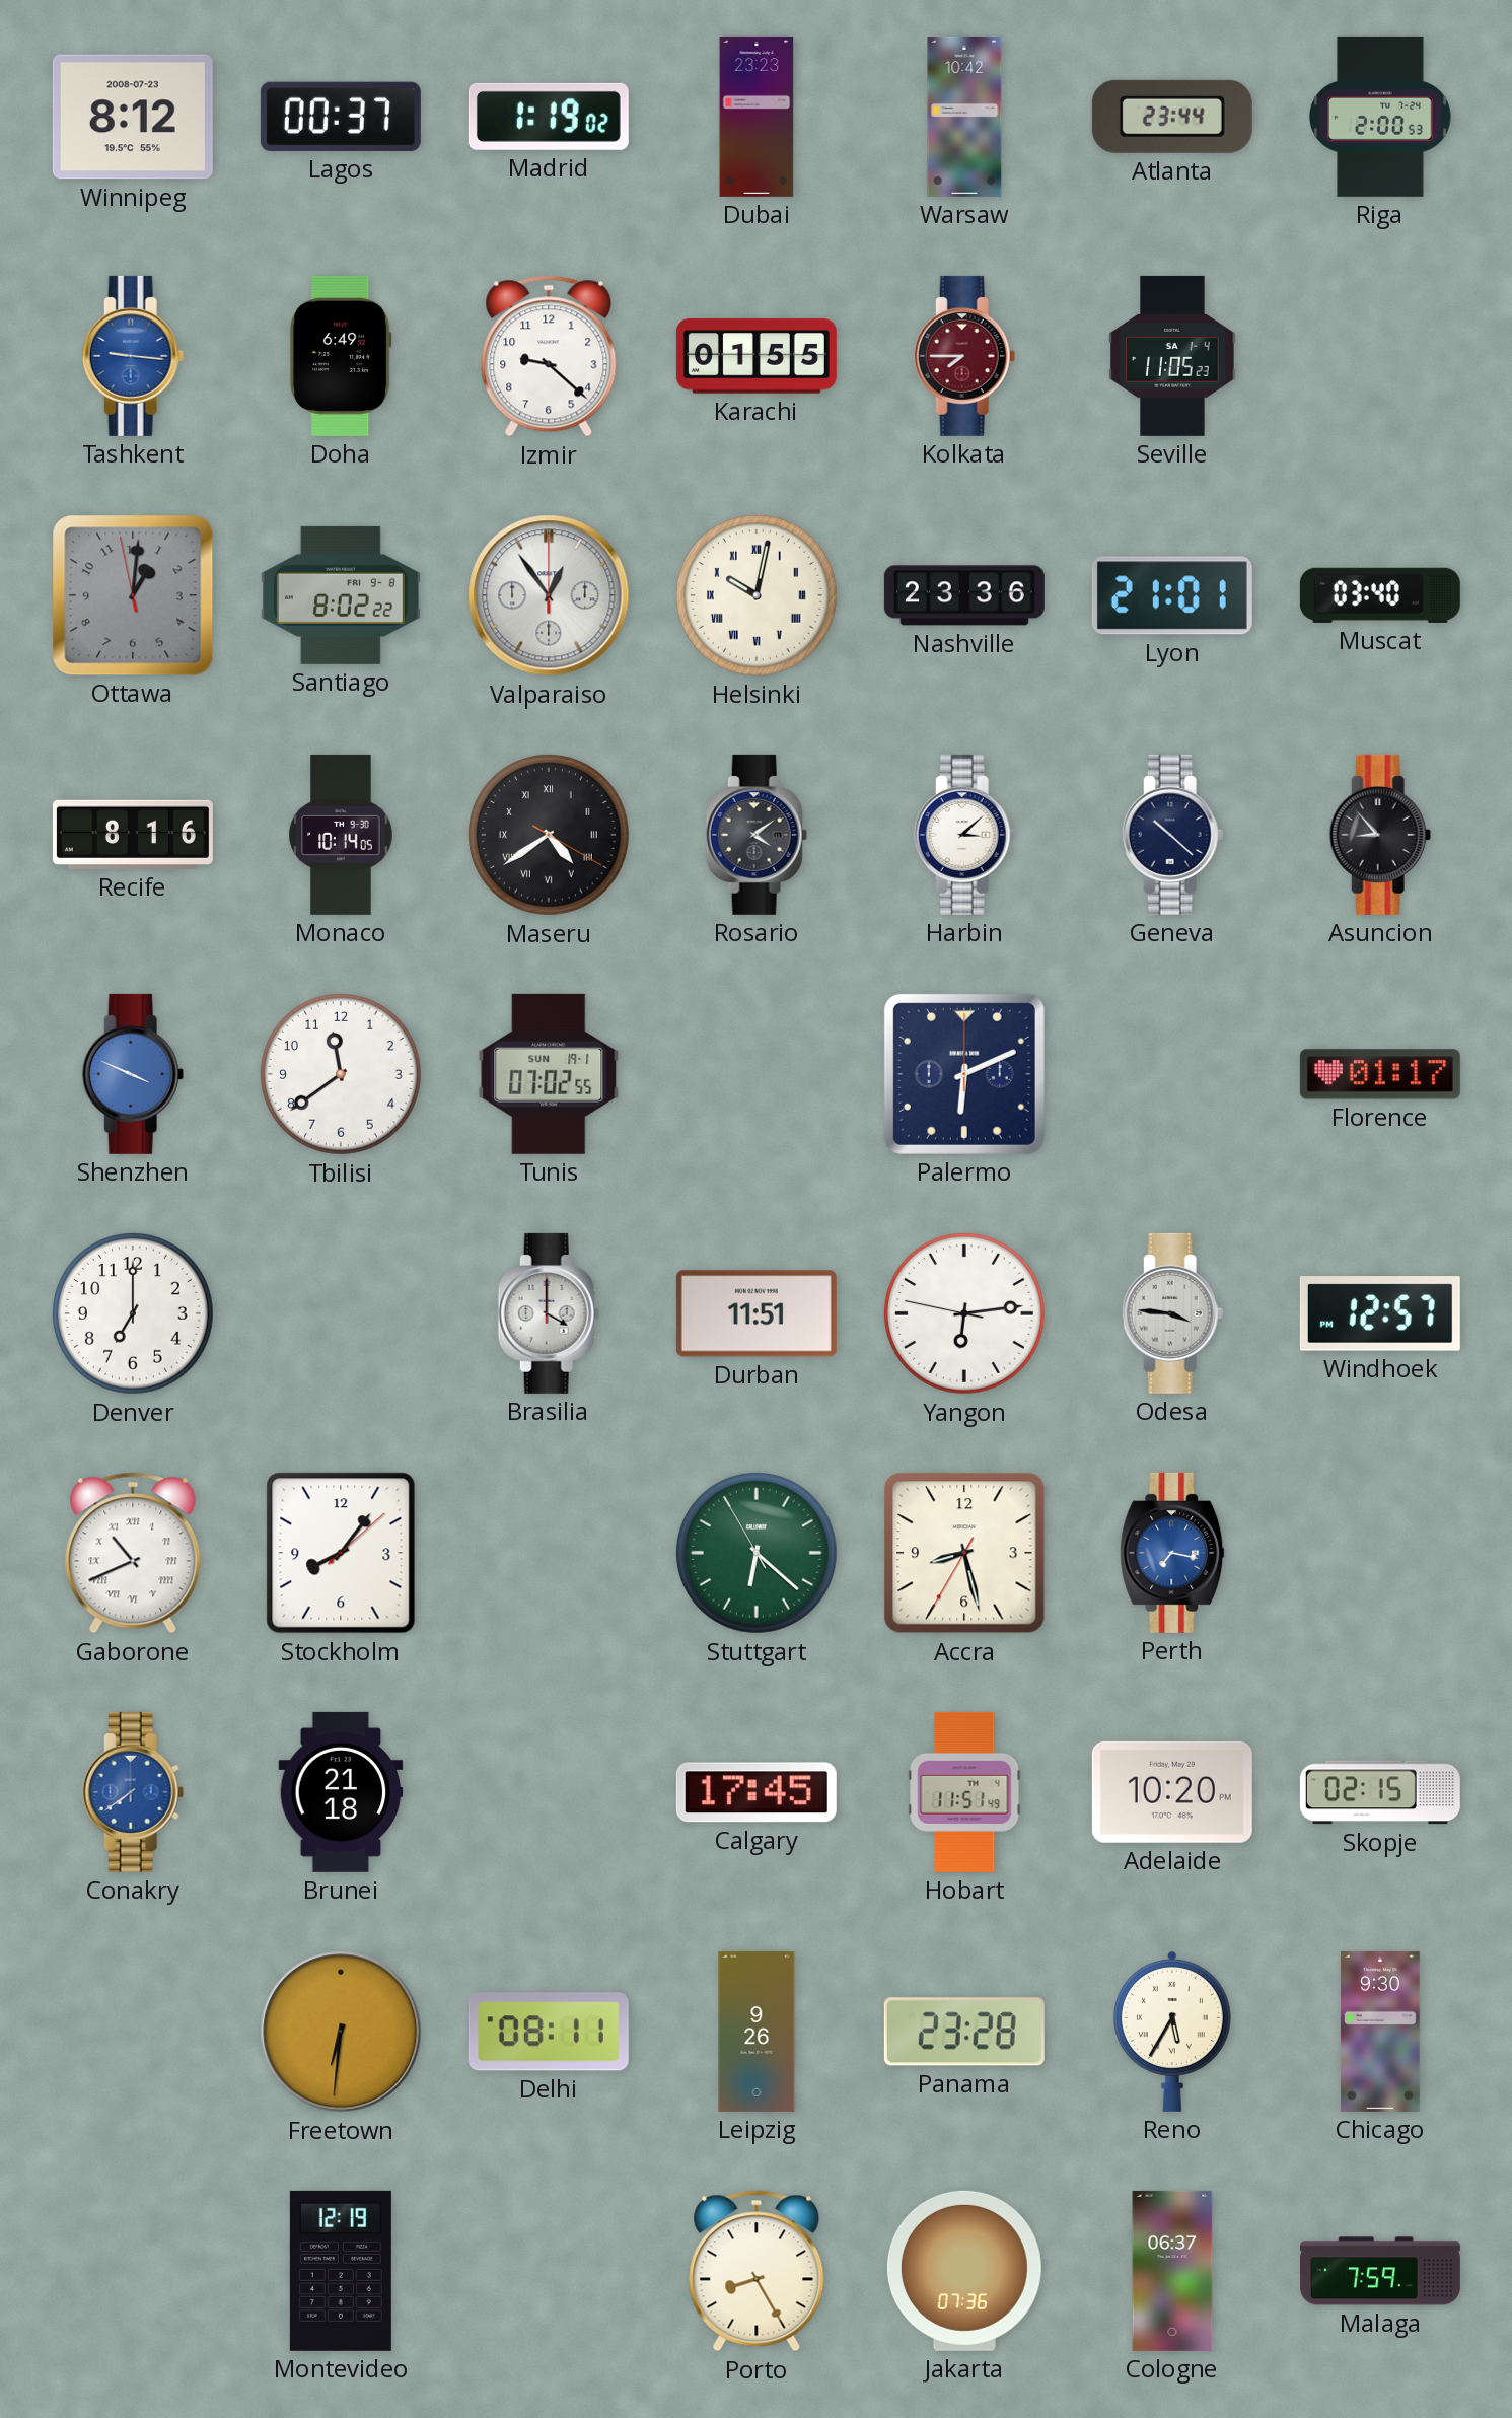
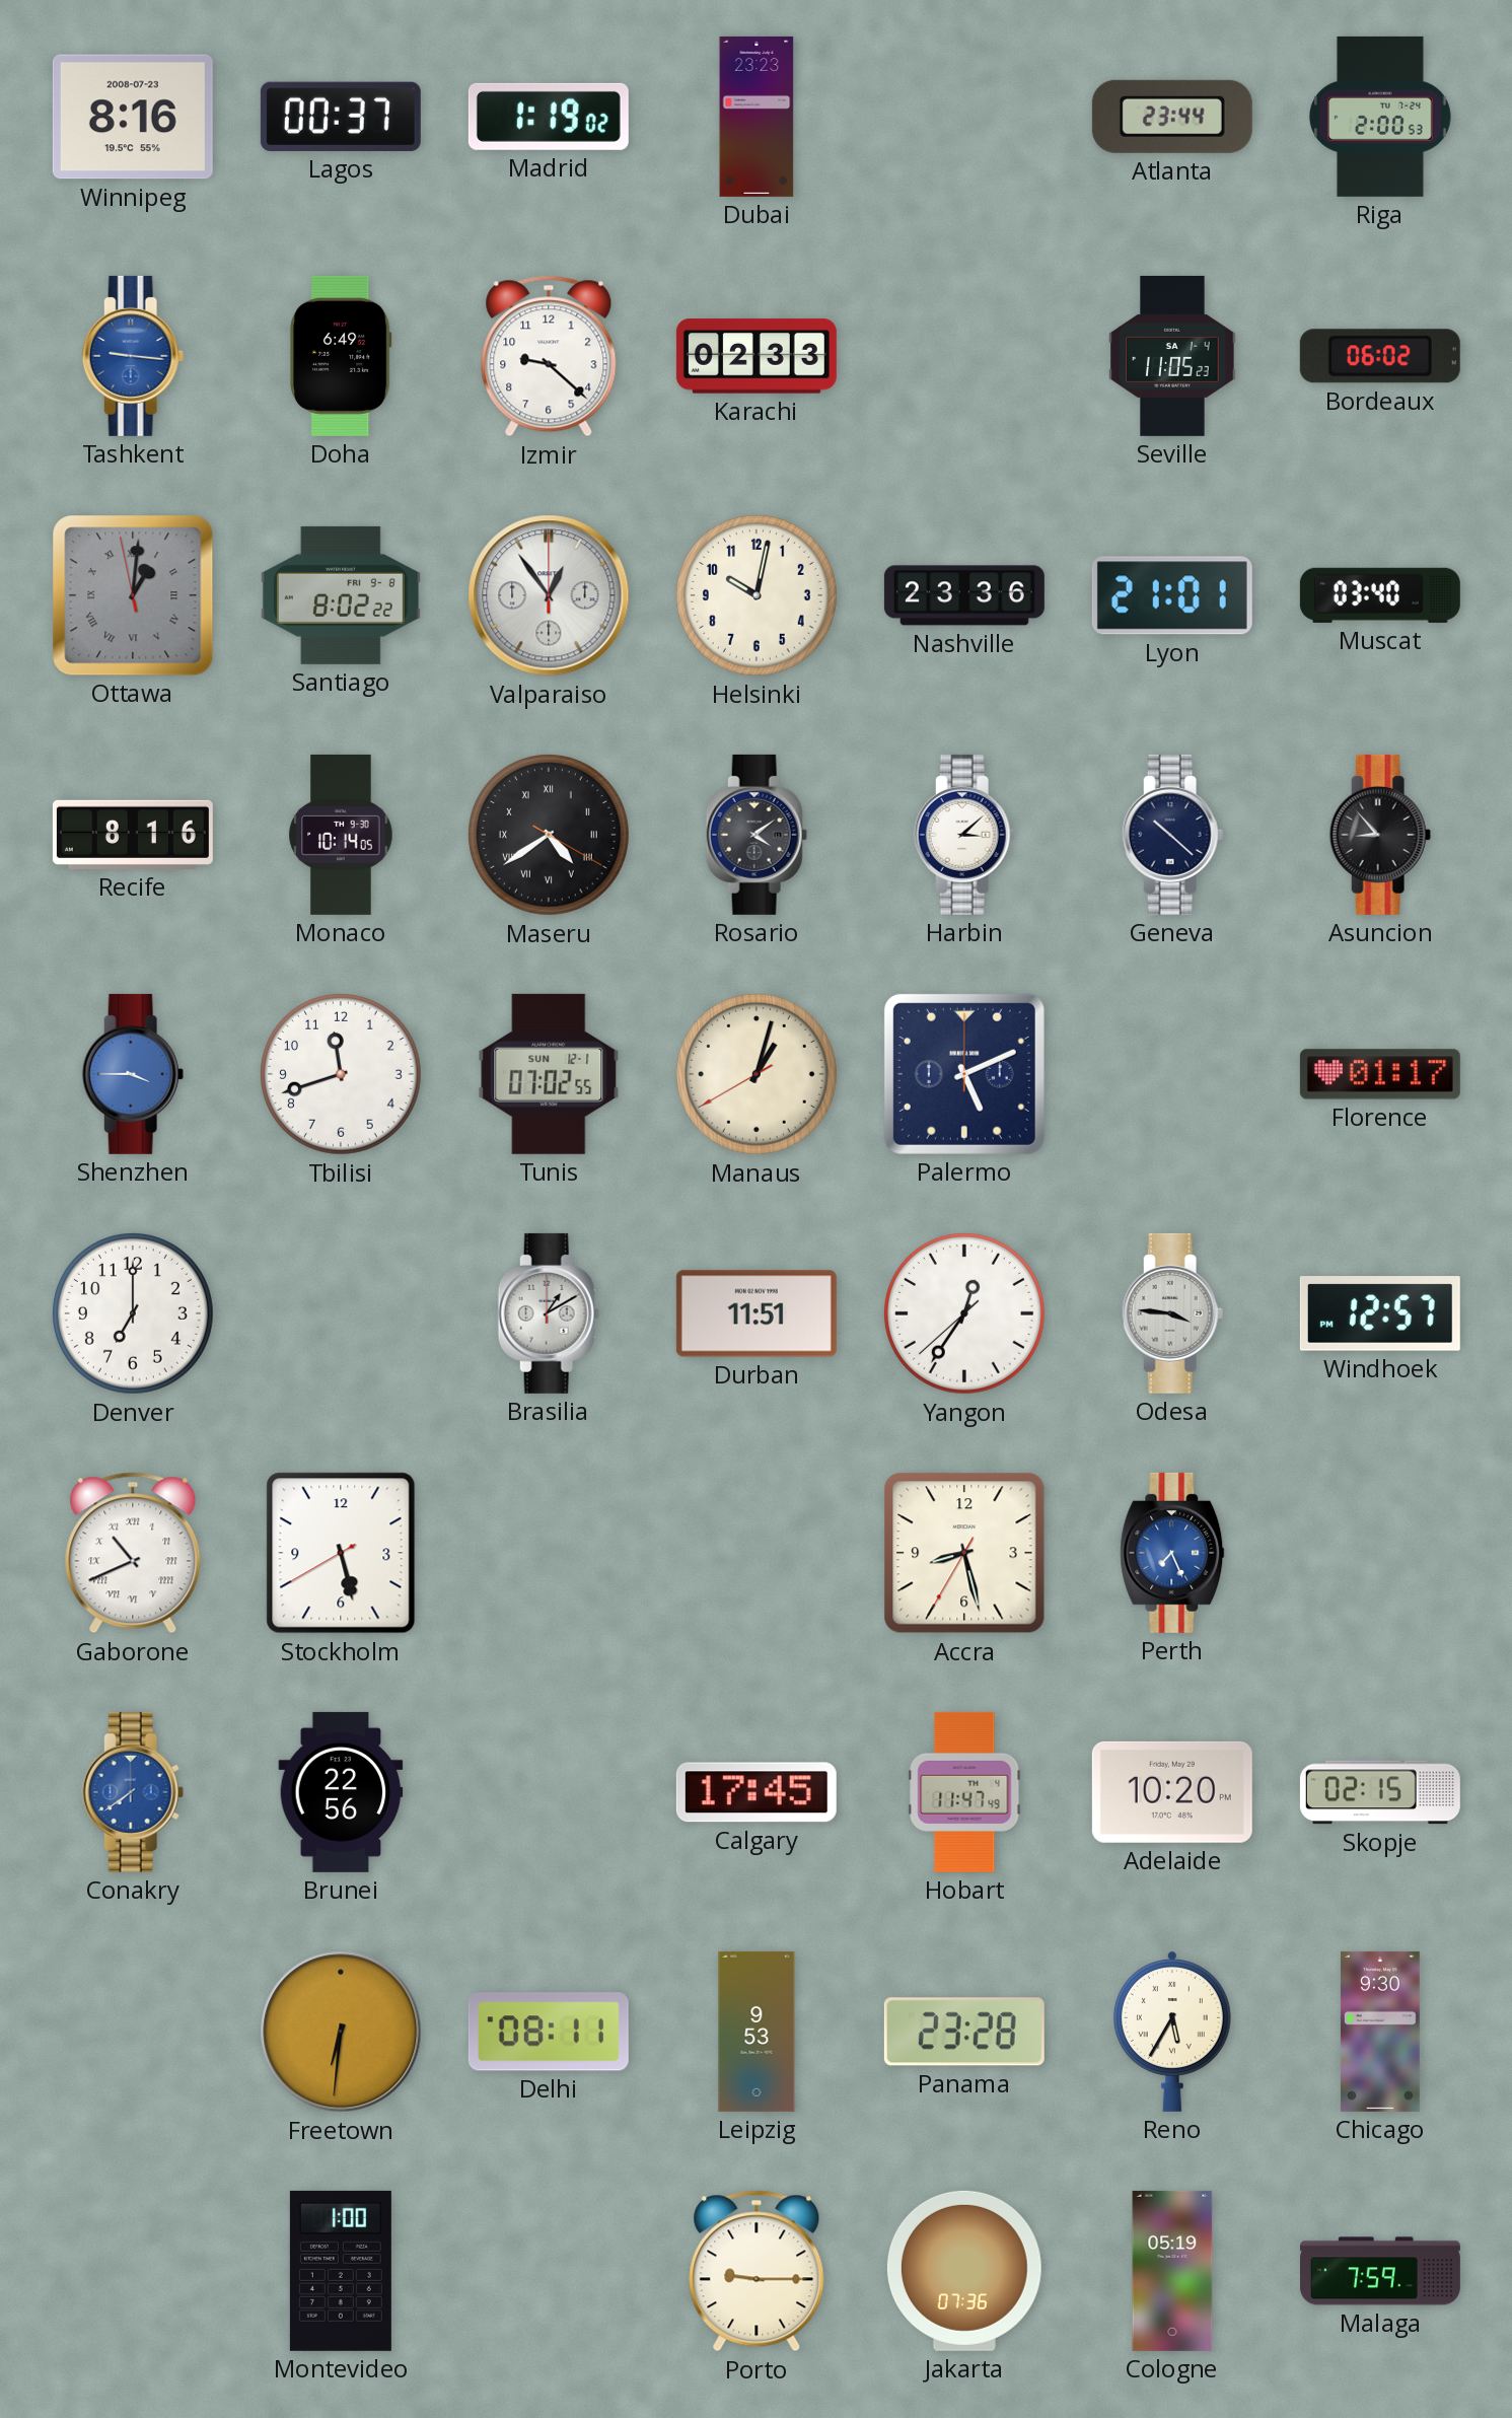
Winnipeg: 8:12 -> 8:16
Warsaw: 10:42 -> none
Karachi: 01:55 -> 02:33
Kolkata: 7:45 -> none
Bordeaux: none -> 06:02
Ottawa numerals: Arabic -> Roman
Helsinki numerals: Roman -> Arabic
Shenzhen: 3:49 -> 3:45
Tbilisi: 11:39 -> 11:42
Tunis date: SUN 19-1 -> SUN 12-1
Manaus: none -> 1:02
Palermo: 6:11 -> 5:11
Brasilia: 4:00 -> 1:10
Yangon: 6:13 -> 12:35
Stockholm: 8:06 -> 5:27
Stuttgart: 6:21 -> none
Perth: 7:17 -> 7:26
Brunei: 21:18 -> 22:56
Hobart: 11:51 -> 11:47
Leipzig: 9:26 -> 9:53
Montevideo: 12:19 -> 1:00
Porto: 8:25 -> 9:15
Cologne: 06:37 -> 05:19
